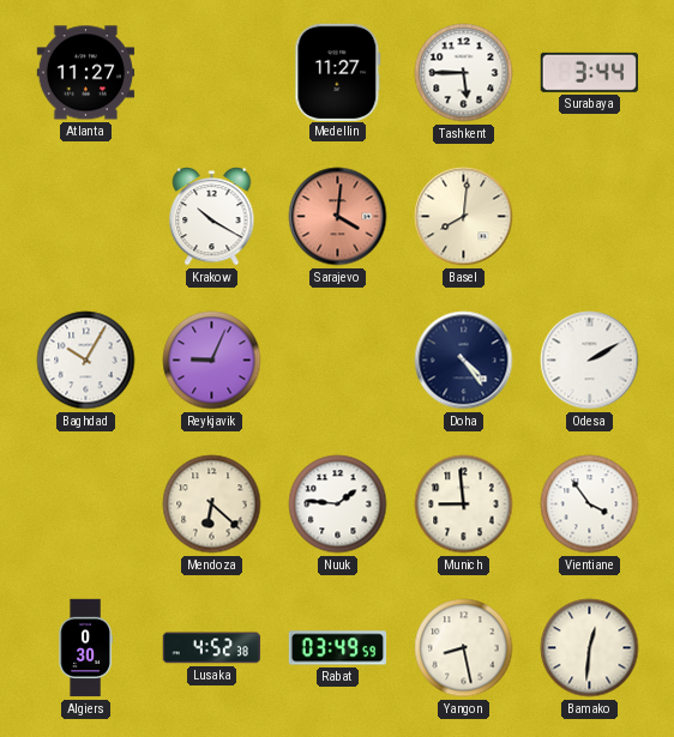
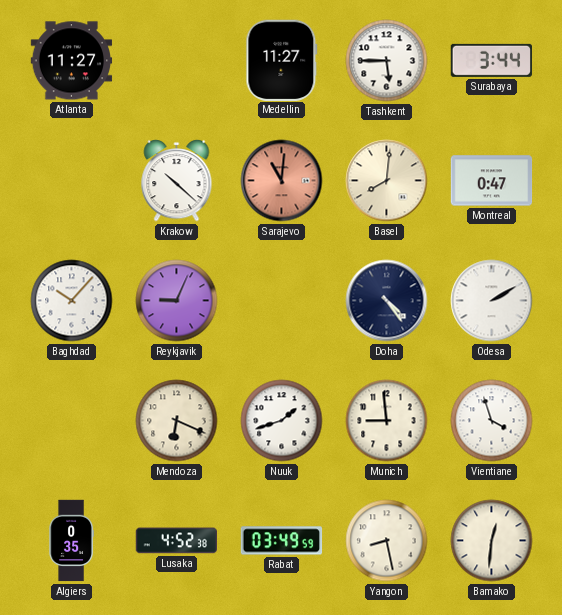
Krakow: 10:20 -> 10:22
Sarajevo: 4:01 -> 11:01
Montreal: none -> 0:47
Baghdad: 10:05 -> 10:07
Mendoza: 6:22 -> 6:19
Nuuk: 1:46 -> 1:42
Vientiane: 3:54 -> 3:57
Algiers: 0:30 -> 0:35
